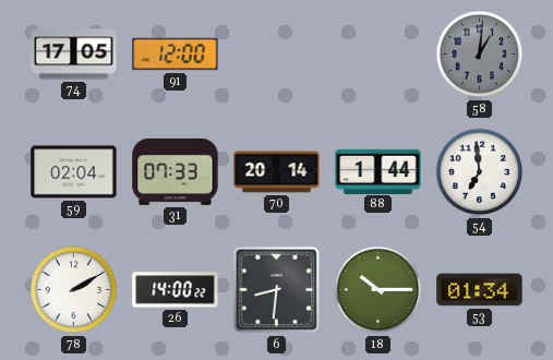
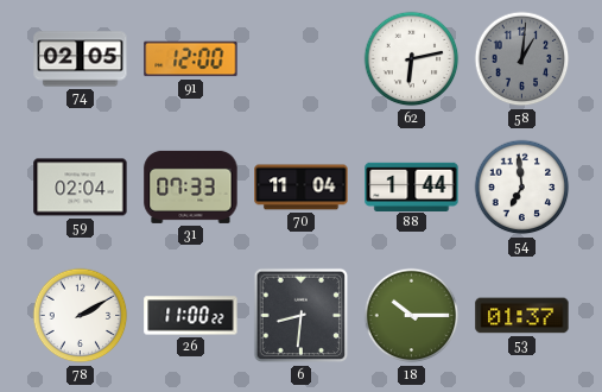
74: 17:05 -> 02:05
62: none -> 6:13
70: 20:14 -> 11:04
26: 14:00 -> 11:00
53: 01:34 -> 01:37
